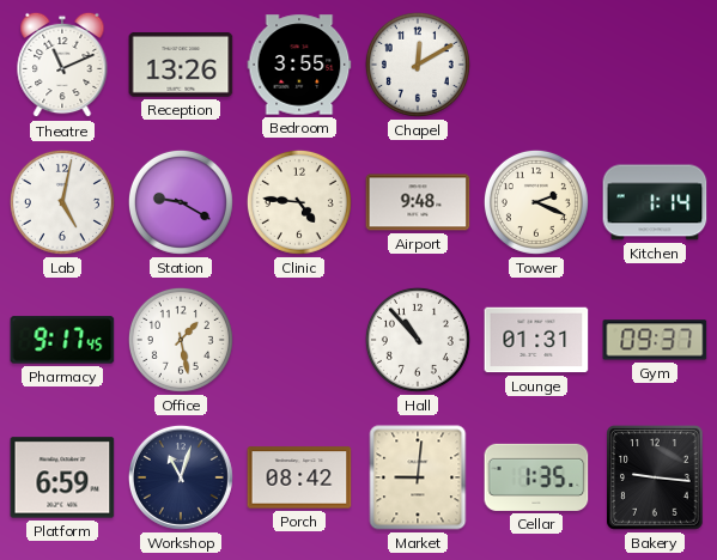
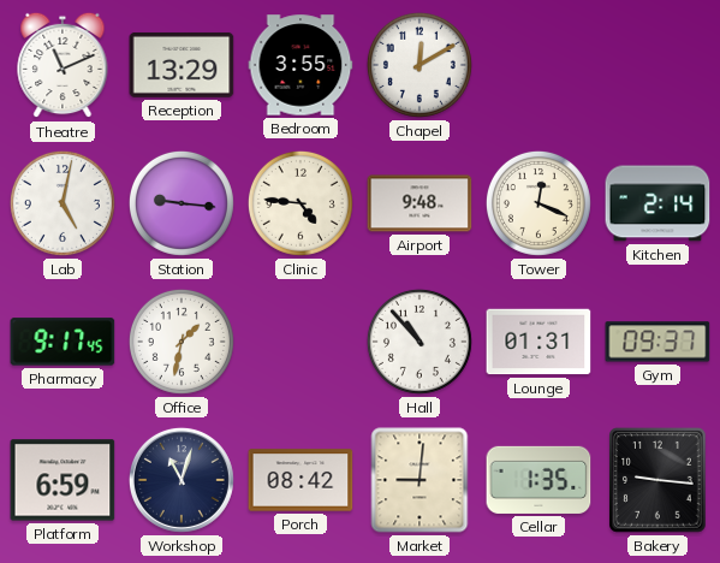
Reception: 13:26 -> 13:29
Station: 9:20 -> 9:16
Tower: 2:19 -> 12:19
Kitchen: 1:14 -> 2:14
Office: 1:28 -> 1:32
